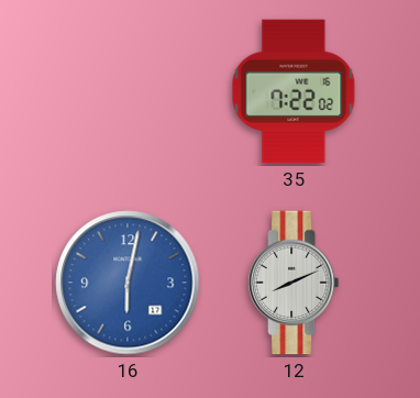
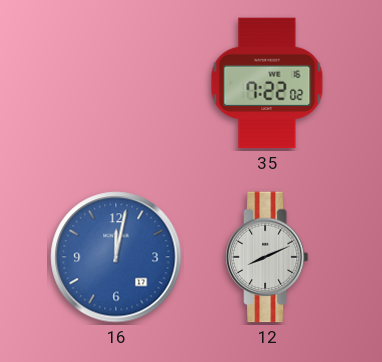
16: 6:02 -> 12:02
